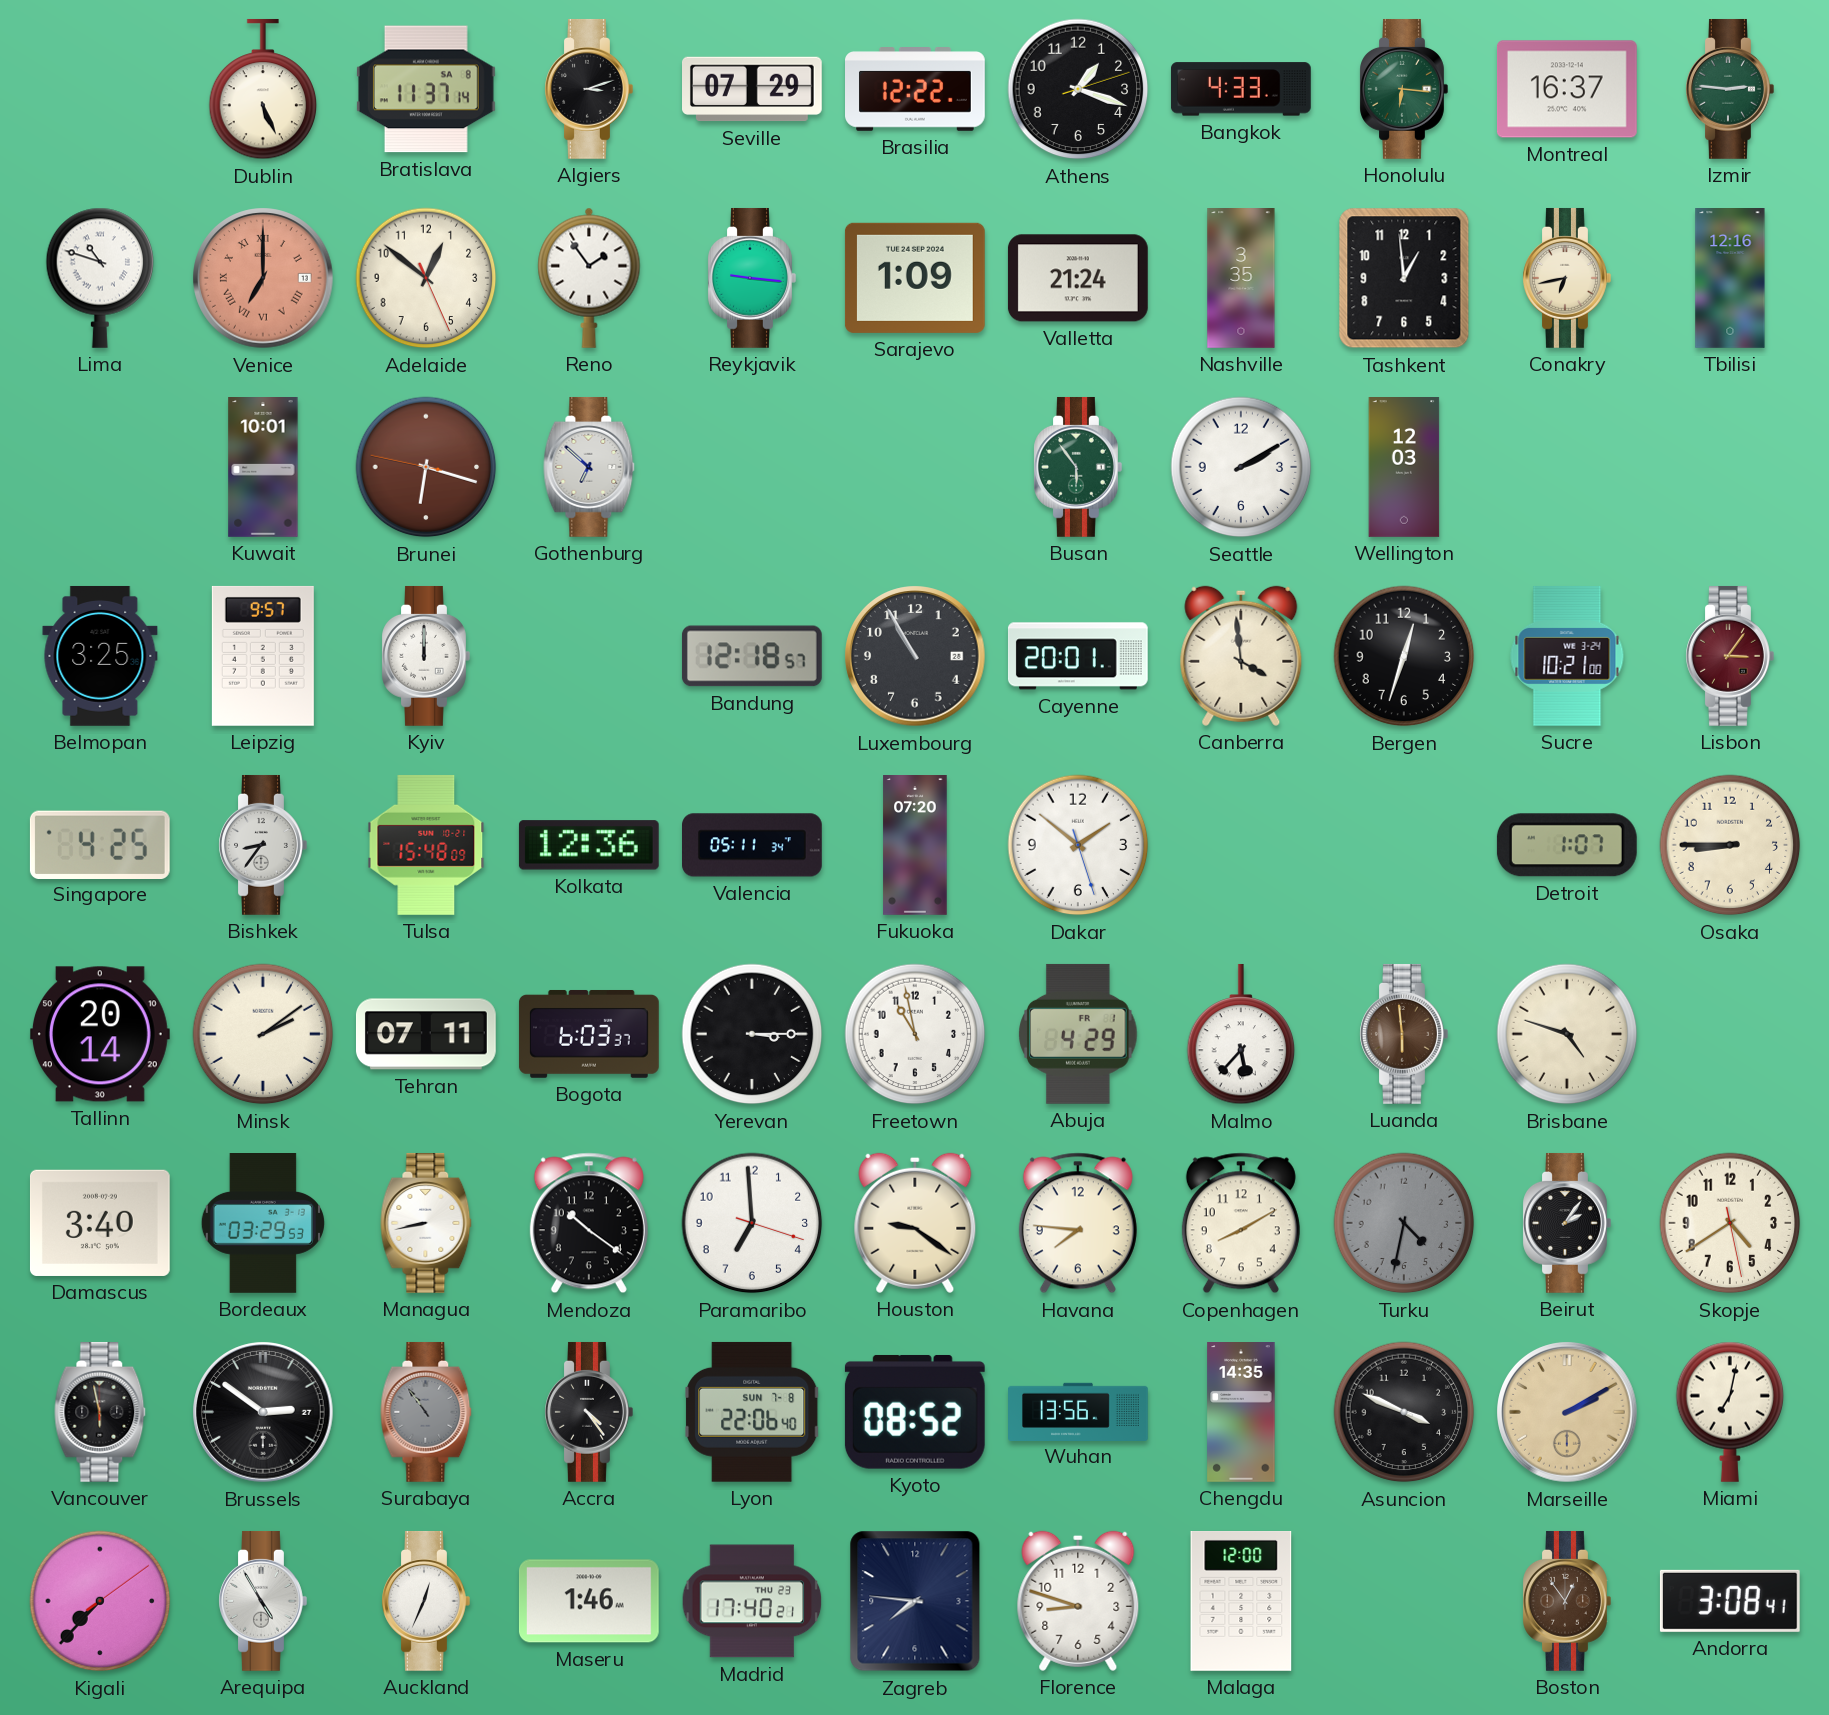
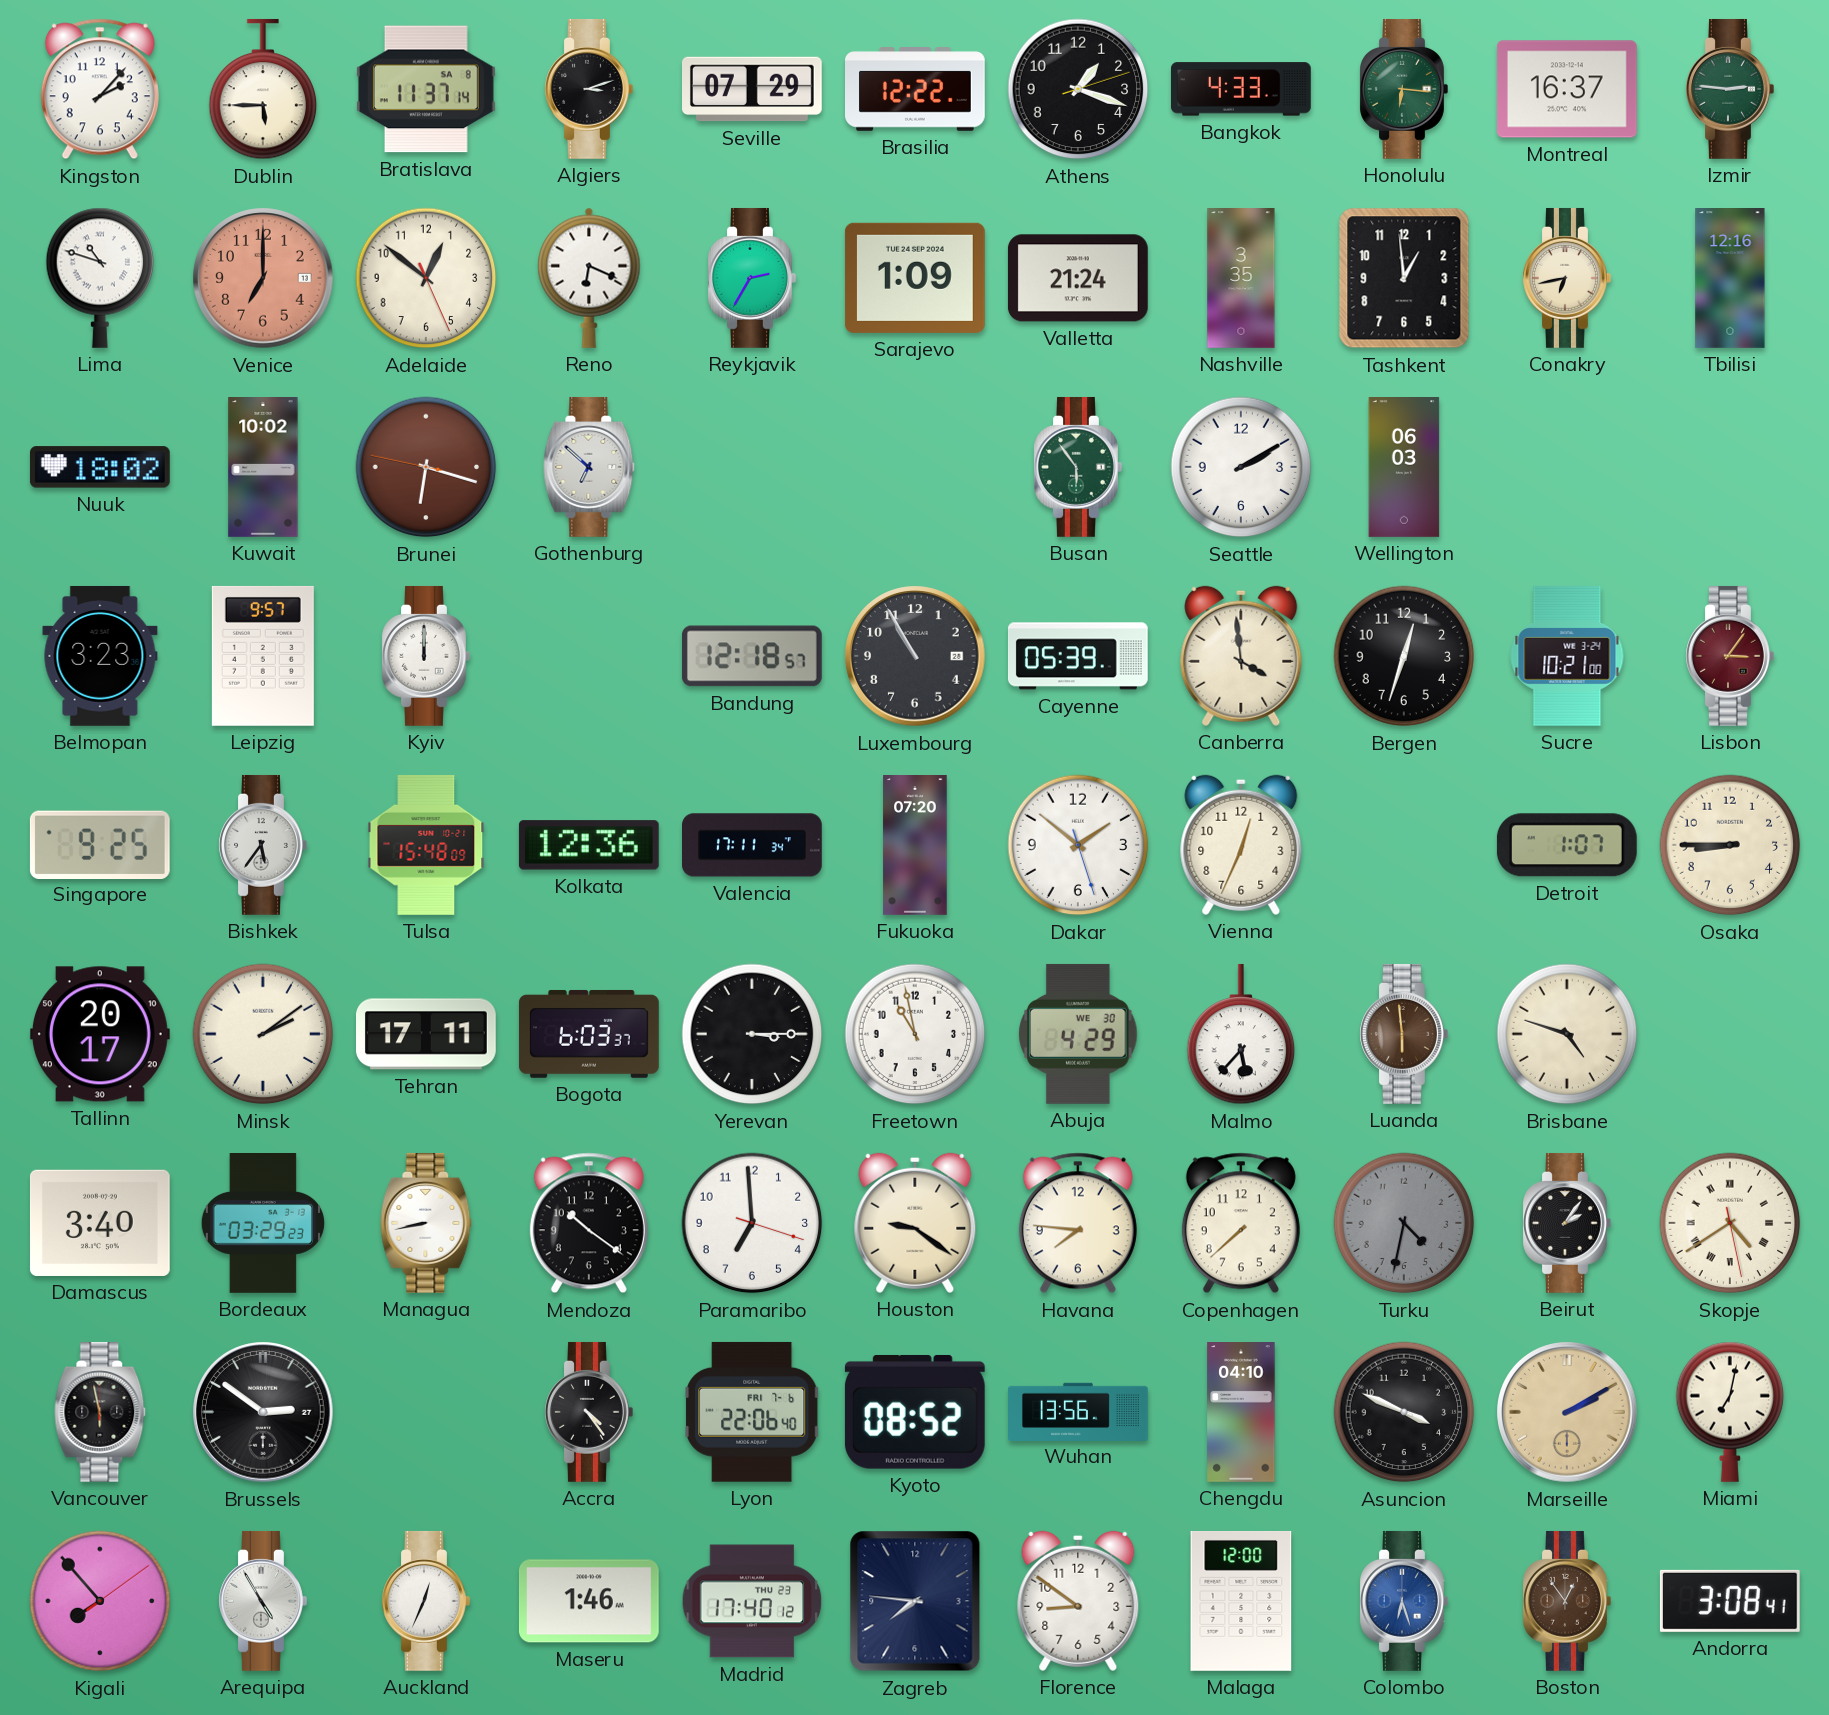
Kingston: none -> 2:07
Dublin: 5:26 -> 5:45
Venice numerals: Roman -> Arabic
Reno: 1:54 -> 6:19
Reykjavik: 9:16 -> 2:35
Nuuk: none -> 18:02
Kuwait: 10:01 -> 10:02
Wellington: 12:03 -> 06:03
Belmopan: 3:25 -> 3:23
Cayenne: 20:01 -> 05:39
Singapore: 4:25 -> 9:25
Bishkek: 8:36 -> 5:36
Valencia: 05:11 -> 17:11
Vienna: none -> 12:34
Tallinn: 20:14 -> 20:17
Tehran: 07:11 -> 17:11
Abuja date: FR 1 -> WE 30
Bordeaux: 03:29:53 -> 03:29:23
Copenhagen: 8:10 -> 7:38
Skopje numerals: Arabic -> Roman
Surabaya: 10:54 -> none
Lyon date: SUN 7-8 -> FRI 7-6
Chengdu: 14:35 -> 04:10
Kigali: 7:37 -> 7:53
Madrid: 17:40:21 -> 17:40:12
Florence: 8:48 -> 8:51
Colombo: none -> 6:27
